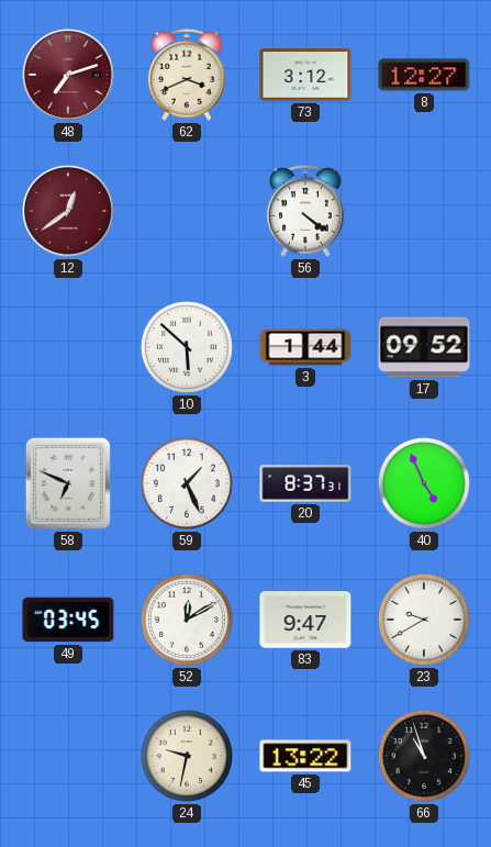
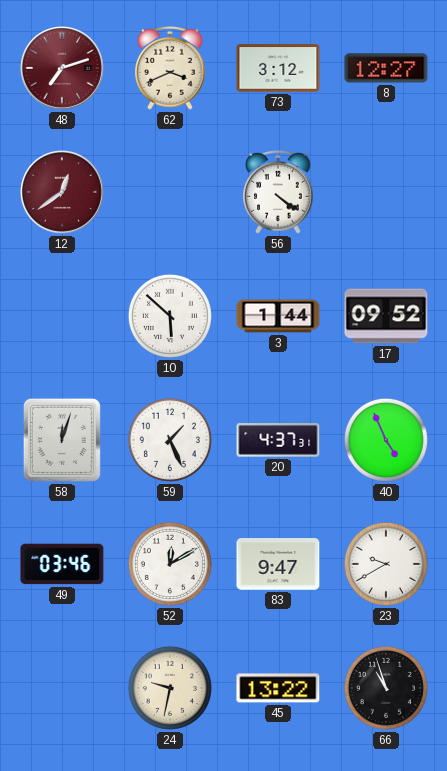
58: 6:49 -> 12:03
20: 8:37 -> 4:37
49: 03:45 -> 03:46
